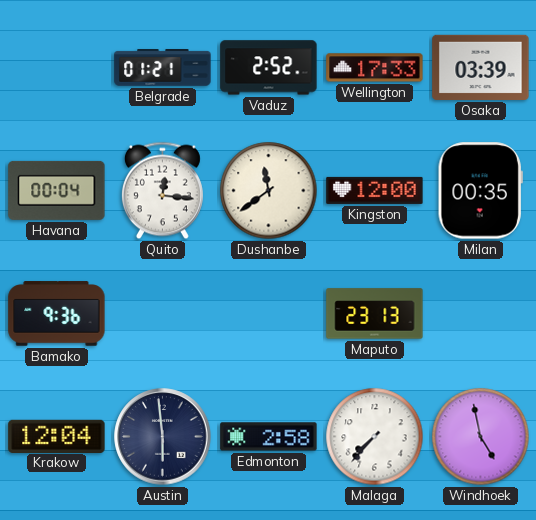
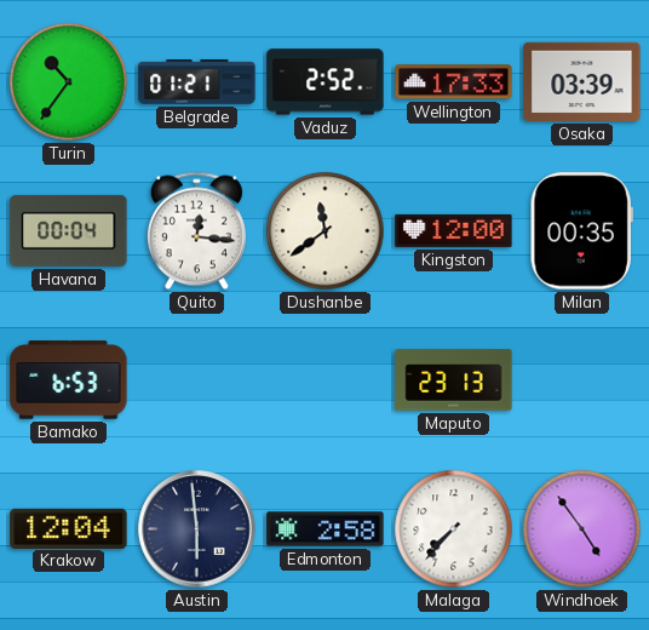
Turin: none -> 10:36
Bamako: 9:36 -> 6:53
Windhoek: 4:58 -> 4:54
